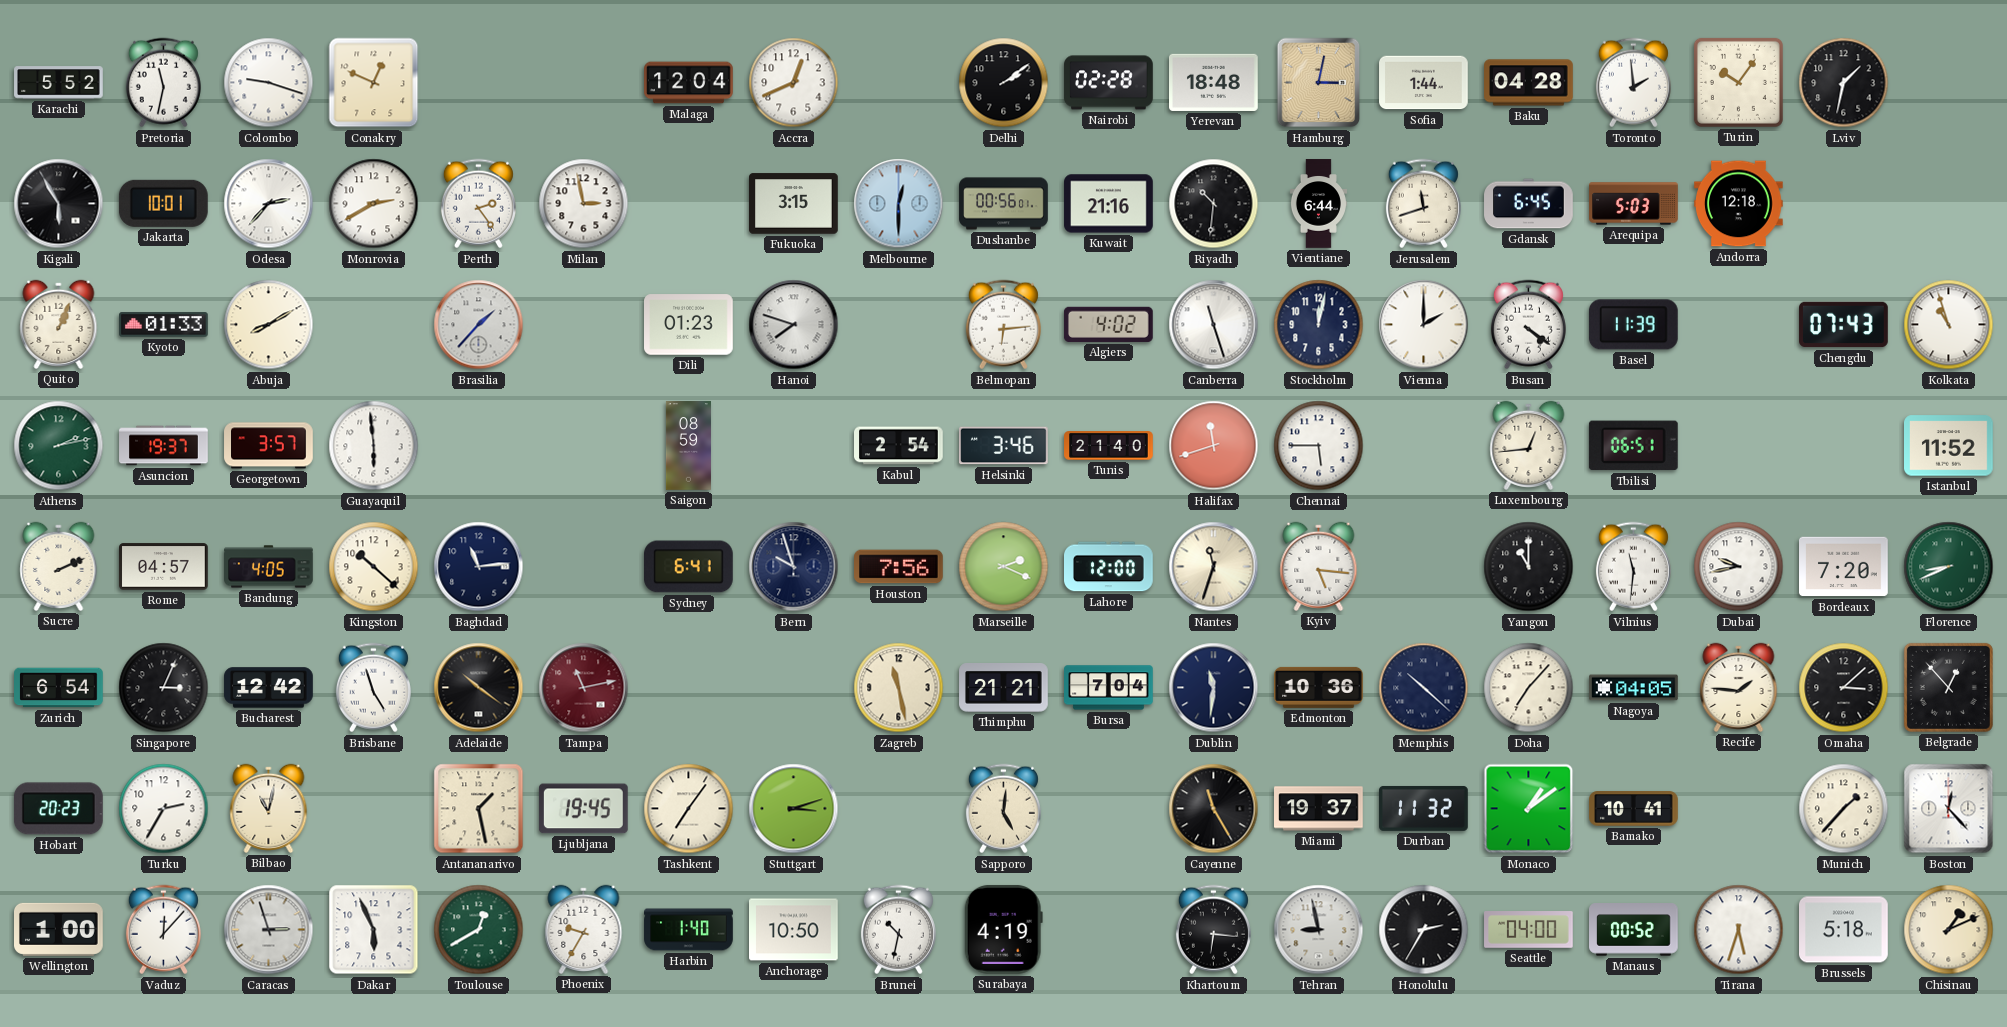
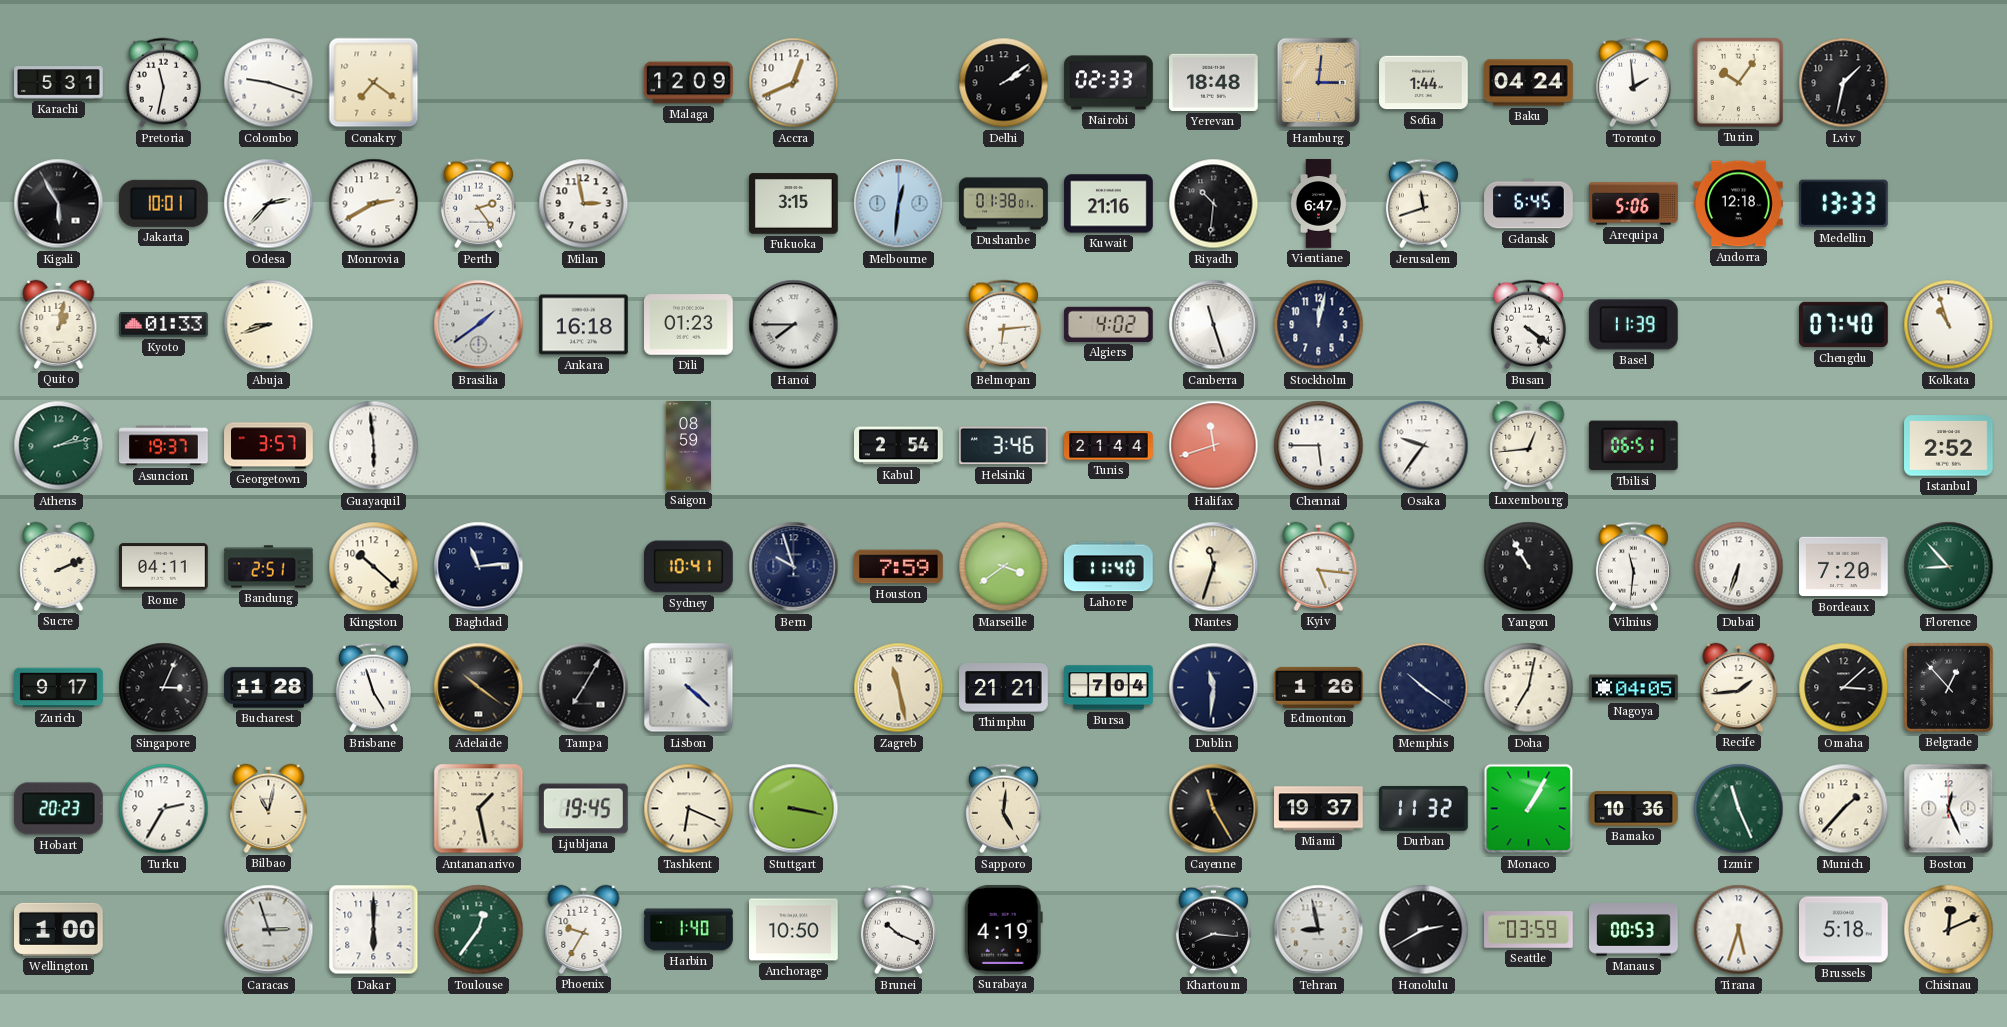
Karachi: 5:52 -> 5:31
Conakry: 12:49 -> 7:21
Malaga: 12:04 -> 12:09
Nairobi: 02:28 -> 02:33
Hamburg: 3:02 -> 3:01
Baku: 04:28 -> 04:24
Melbourne: 12:30 -> 12:31
Dushanbe: 00:56 -> 01:38
Vientiane: 6:44 -> 6:47
Arequipa: 5:03 -> 5:06
Medellin: none -> 13:33
Quito: 1:04 -> 1:02
Abuja: 8:10 -> 8:42
Brasilia: 1:37 -> 1:39
Ankara: none -> 16:18
Hanoi: 7:48 -> 7:45
Vienna: 2:00 -> none
Chengdu: 07:43 -> 07:40
Tunis: 21:40 -> 21:44
Osaka: none -> 9:36
Istanbul: 11:52 -> 2:52
Rome: 04:57 -> 04:11
Bandung: 4:05 -> 2:51
Sydney: 6:41 -> 10:41
Houston: 7:56 -> 7:59
Marseille: 2:19 -> 3:39
Lahore: 12:00 -> 11:40
Yangon: 11:00 -> 10:55
Dubai: 9:43 -> 6:33
Florence: 8:41 -> 8:53
Zurich: 6:54 -> 9:17
Bucharest: 12:42 -> 11:28
Tampa: 11:13 -> 7:05
Tampa dial: burgundy -> black
Lisbon: none -> 4:22
Edmonton: 10:36 -> 1:26
Memphis: 10:22 -> 10:21
Doha: 7:07 -> 7:02
Recife: 1:46 -> 1:44
Tashkent: 7:06 -> 6:19
Stuttgart: 3:12 -> 3:17
Monaco: 1:09 -> 1:05
Bamako: 10:41 -> 10:36
Izmir: none -> 11:26
Boston: 12:23 -> 12:26
Vaduz: 12:07 -> none
Dakar: 5:56 -> 6:00
Toulouse: 12:40 -> 12:36
Brunei: 10:32 -> 10:19
Khartoum: 6:16 -> 8:16
Honolulu: 2:35 -> 2:40
Seattle: 04:00 -> 03:59
Manaus: 00:52 -> 00:53
Chisinau: 1:11 -> 12:11
